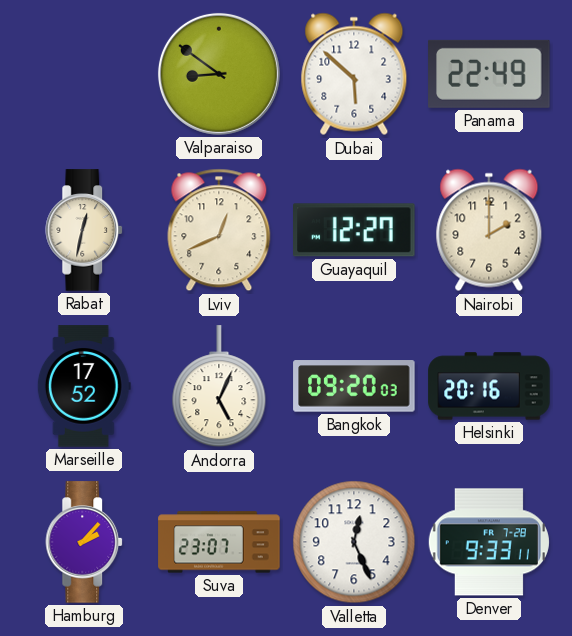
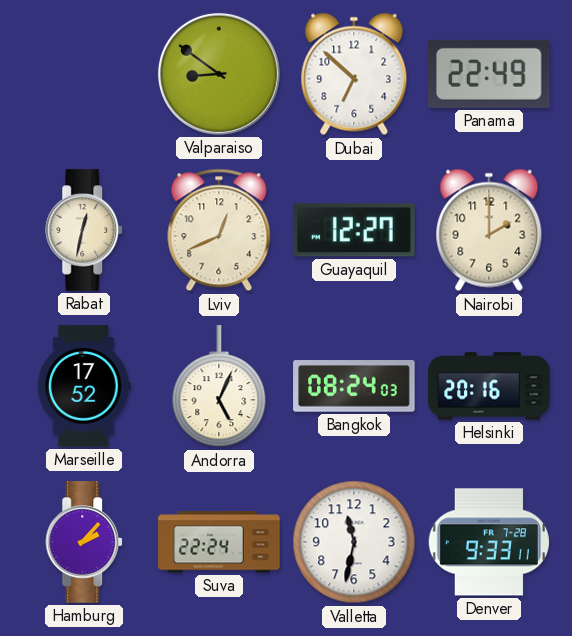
Dubai: 5:52 -> 6:52
Bangkok: 09:20 -> 08:24
Suva: 23:07 -> 22:24
Valletta: 12:26 -> 11:32
